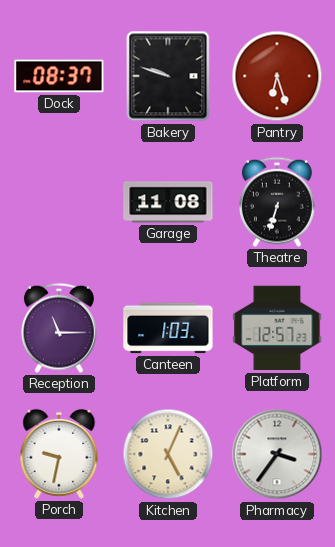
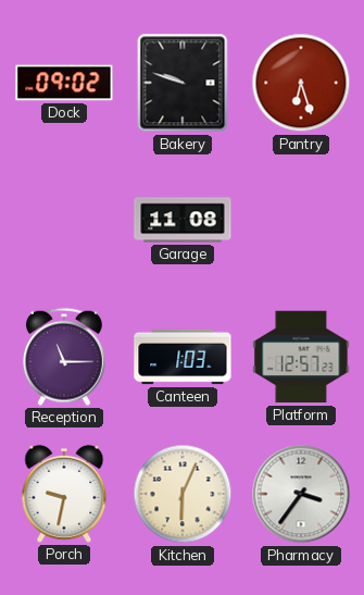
Dock: 08:37 -> 09:02
Theatre: 6:33 -> none
Kitchen: 5:04 -> 6:04
